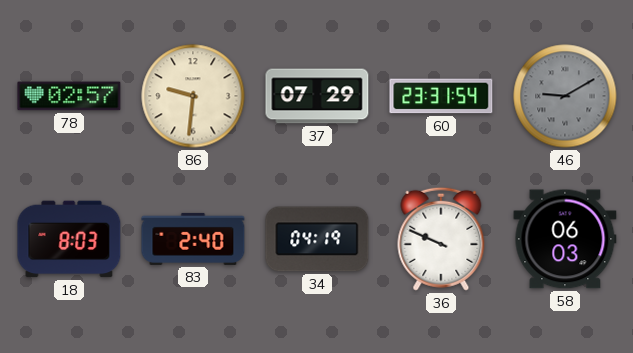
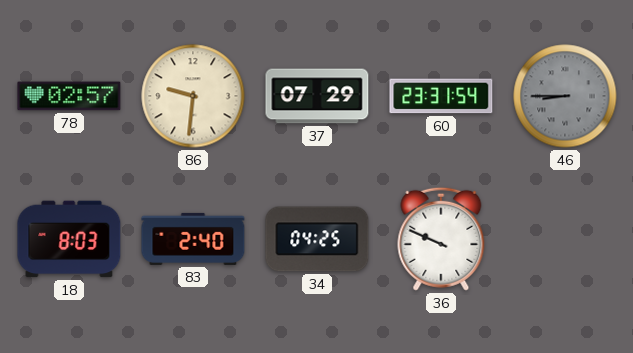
46: 9:10 -> 8:45
34: 04:19 -> 04:25
58: 06:03 -> none
